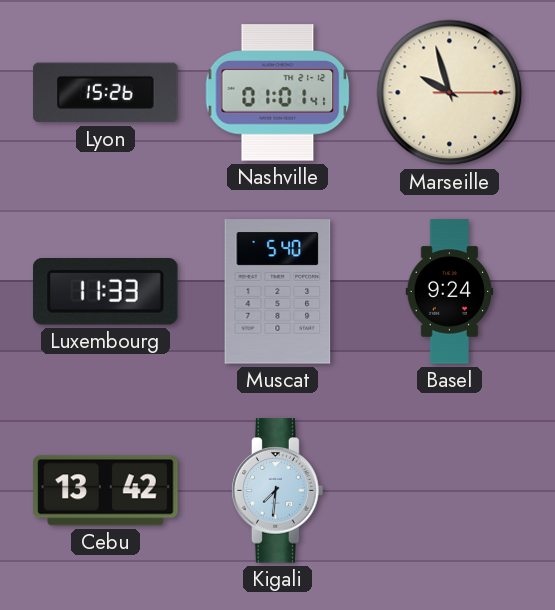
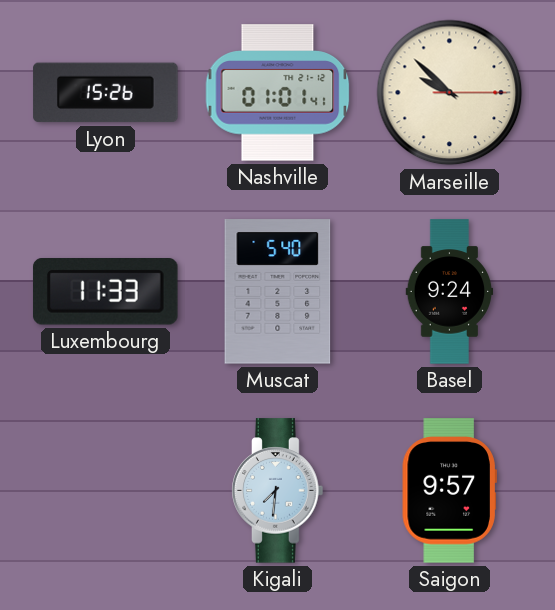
Marseille: 9:57 -> 9:52
Cebu: 13:42 -> none
Saigon: none -> 9:57
